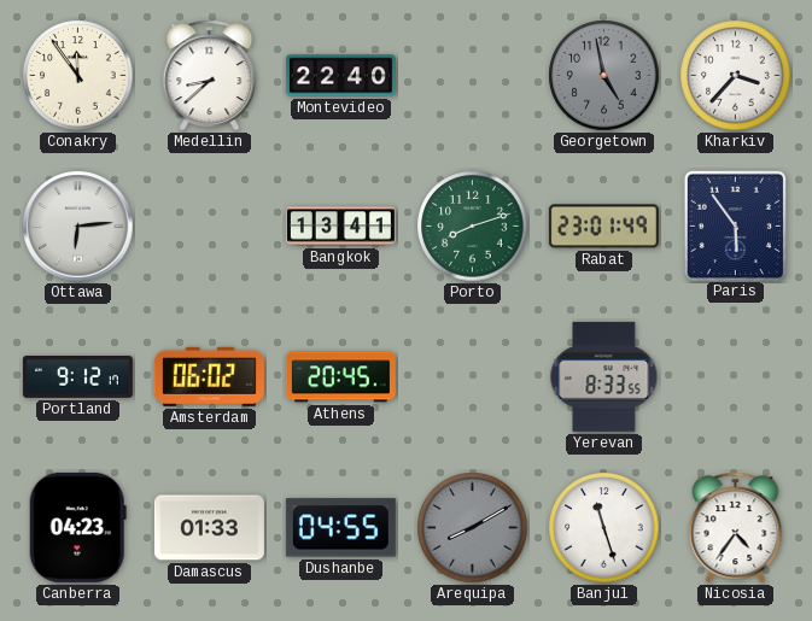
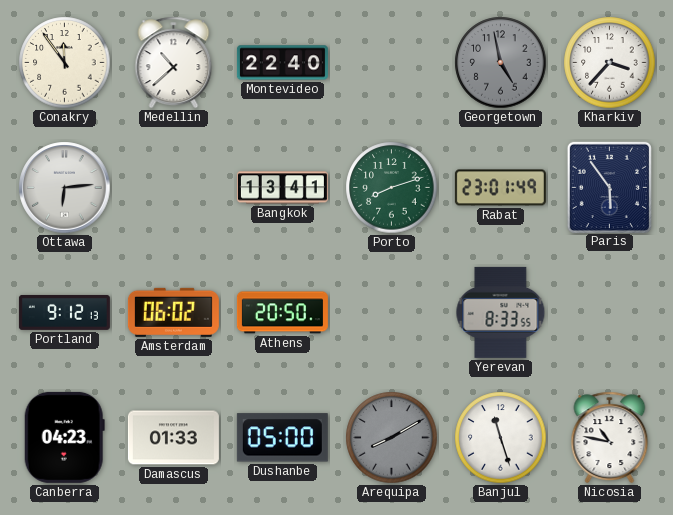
Medellin: 8:38 -> 10:38
Portland: 9:12:17 -> 9:12:13
Athens: 20:45 -> 20:50
Dushanbe: 04:55 -> 05:00
Nicosia: 4:36 -> 10:47
